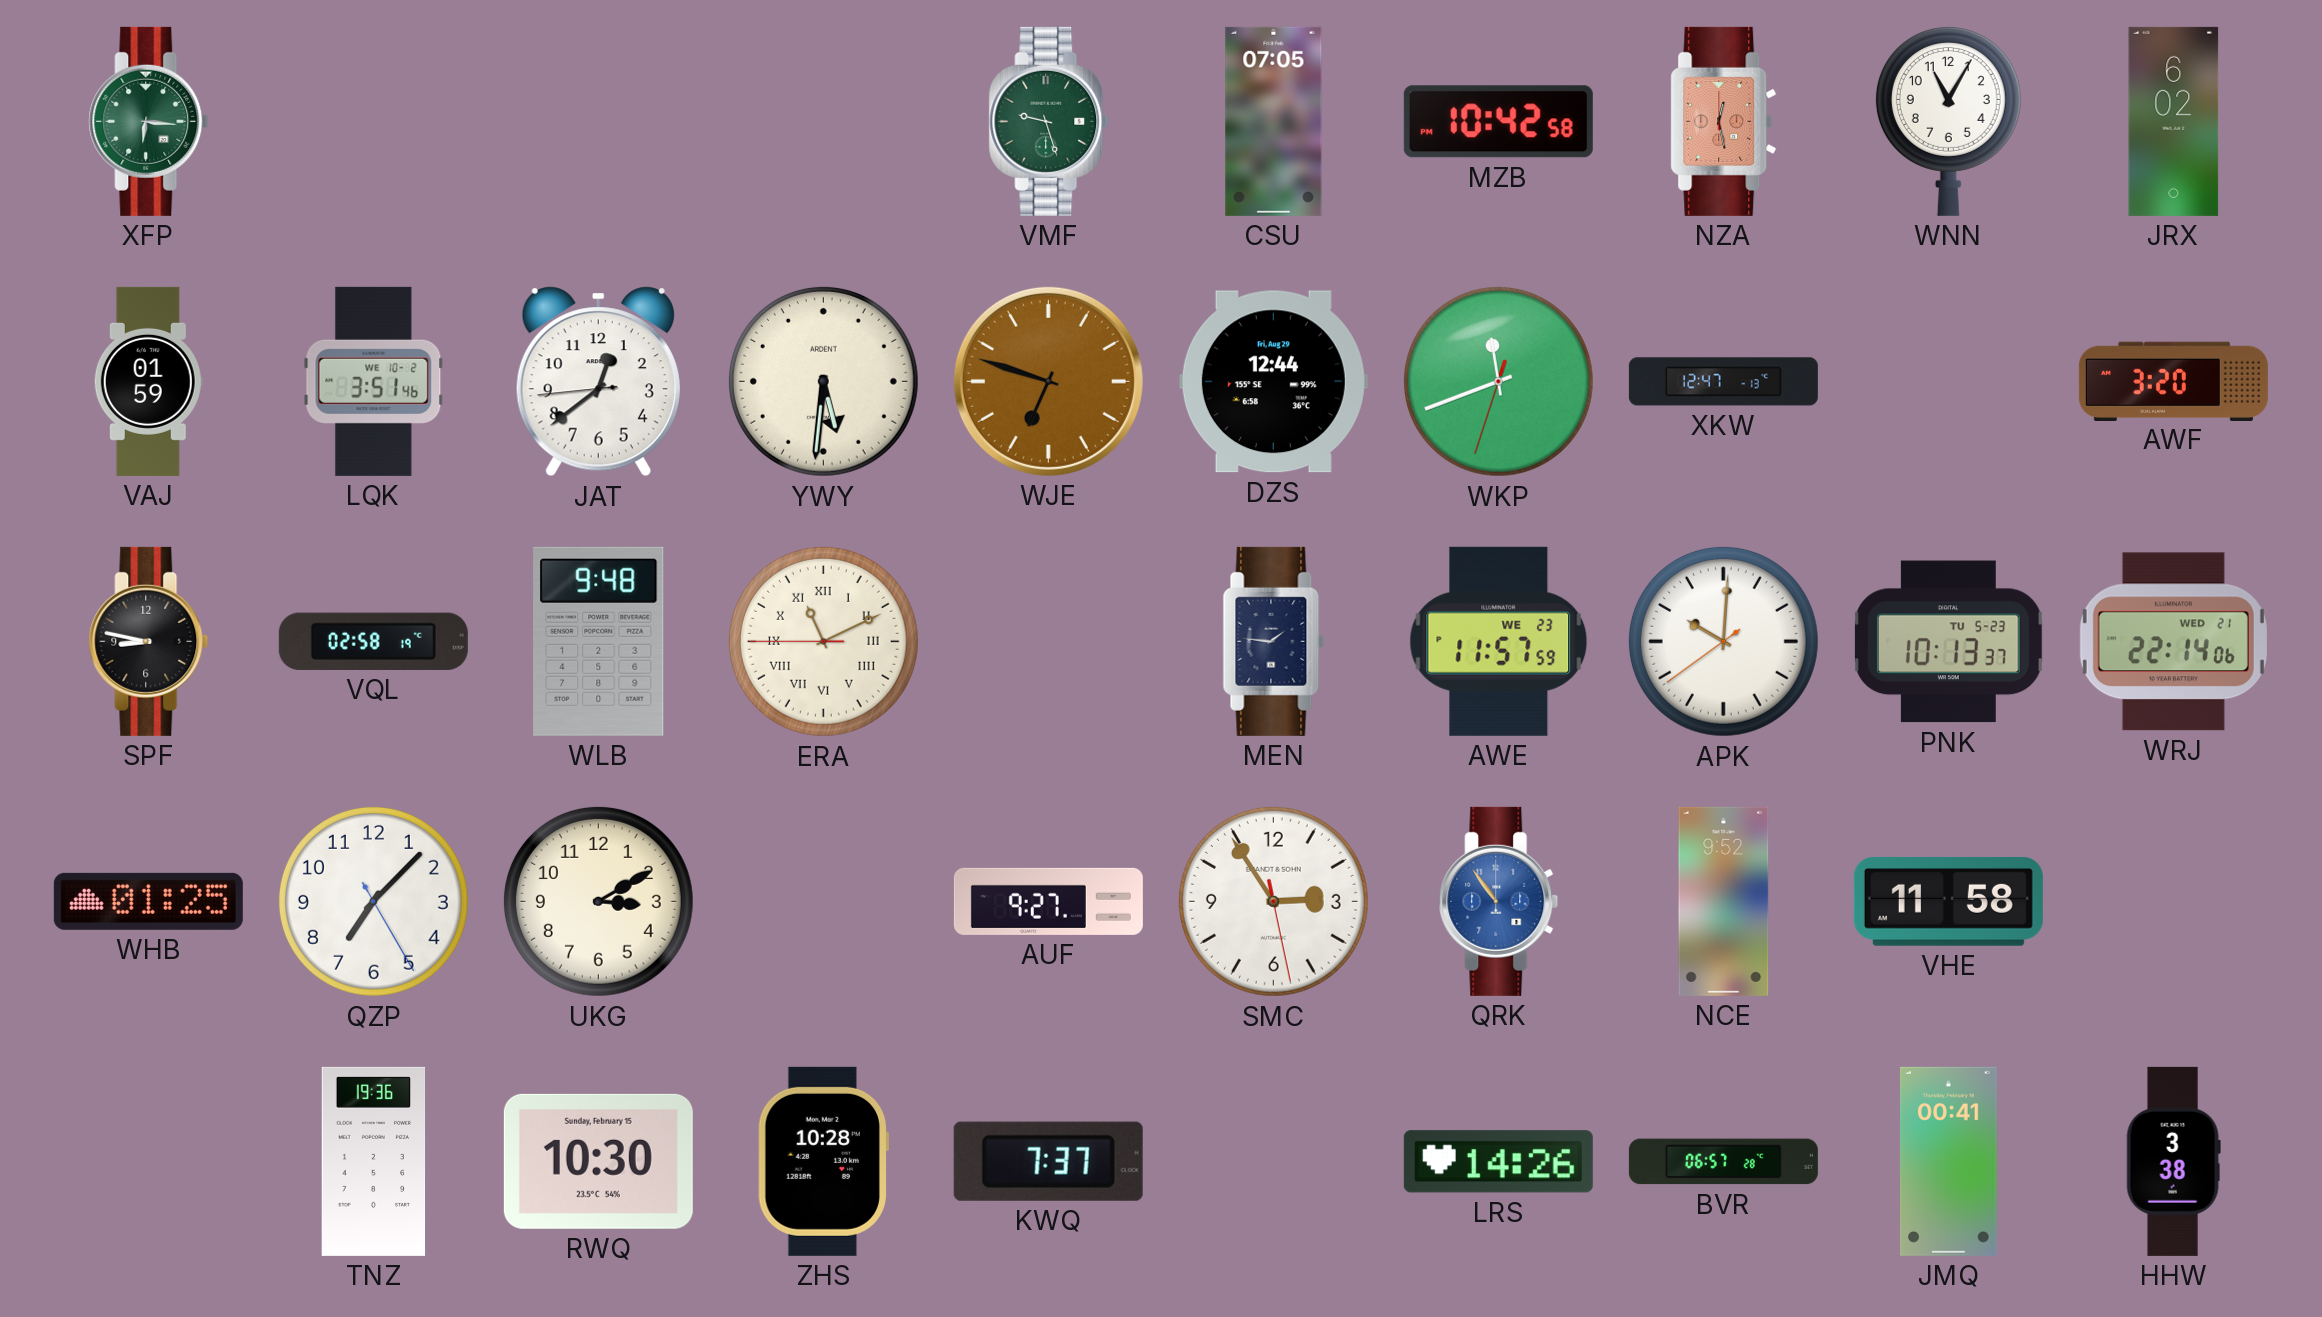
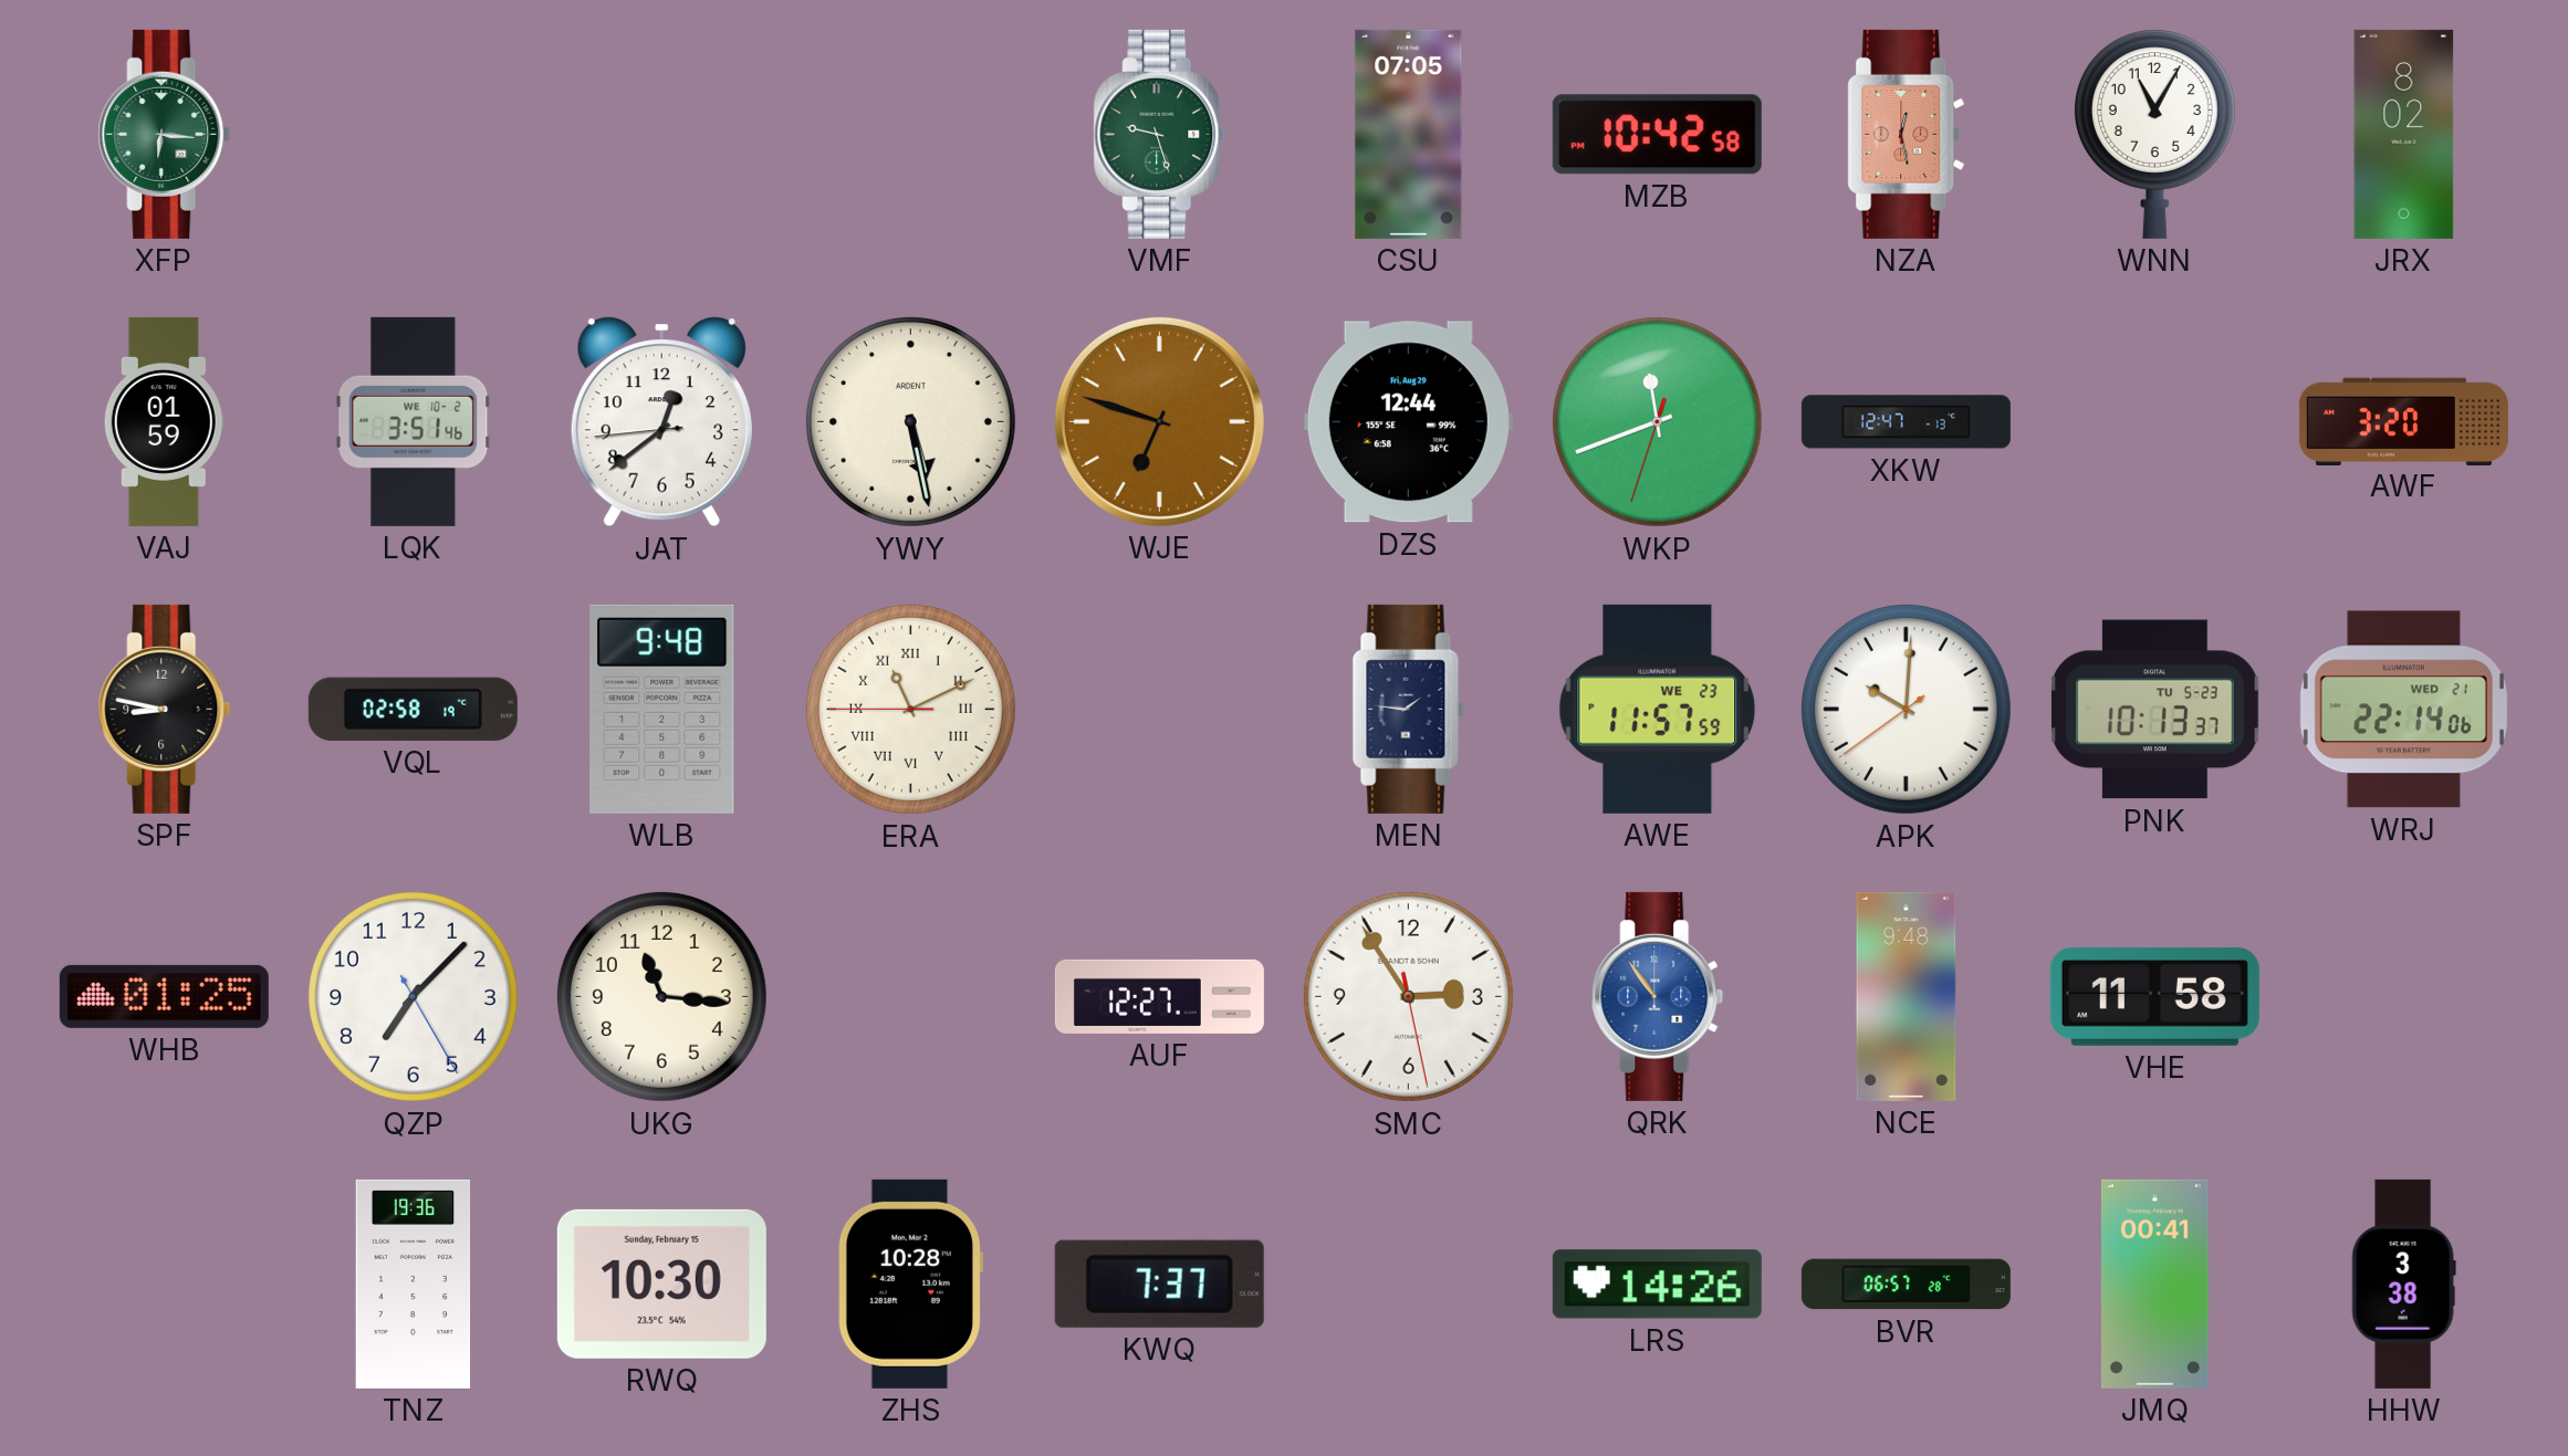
JRX: 6:02 -> 8:02
YWY: 5:31 -> 5:28
UKG: 3:10 -> 11:16
AUF: 9:27 -> 12:27
NCE: 9:52 -> 9:48
